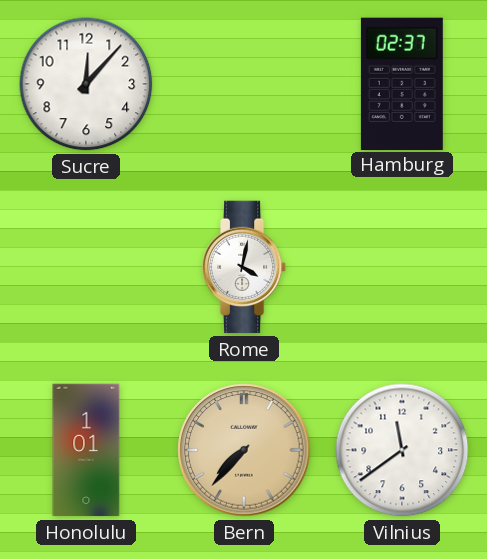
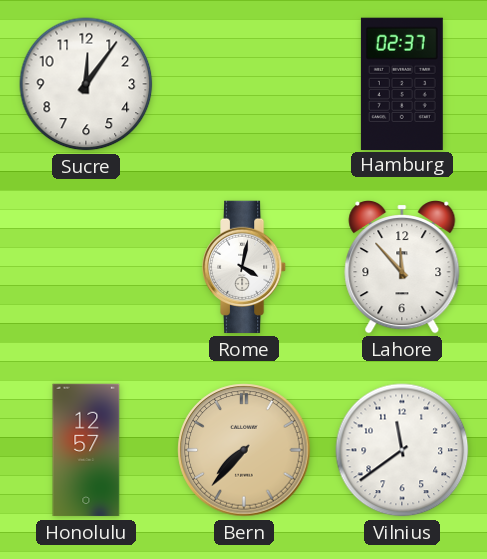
Sucre: 12:07 -> 12:06
Lahore: none -> 11:53
Honolulu: 1:01 -> 12:57
